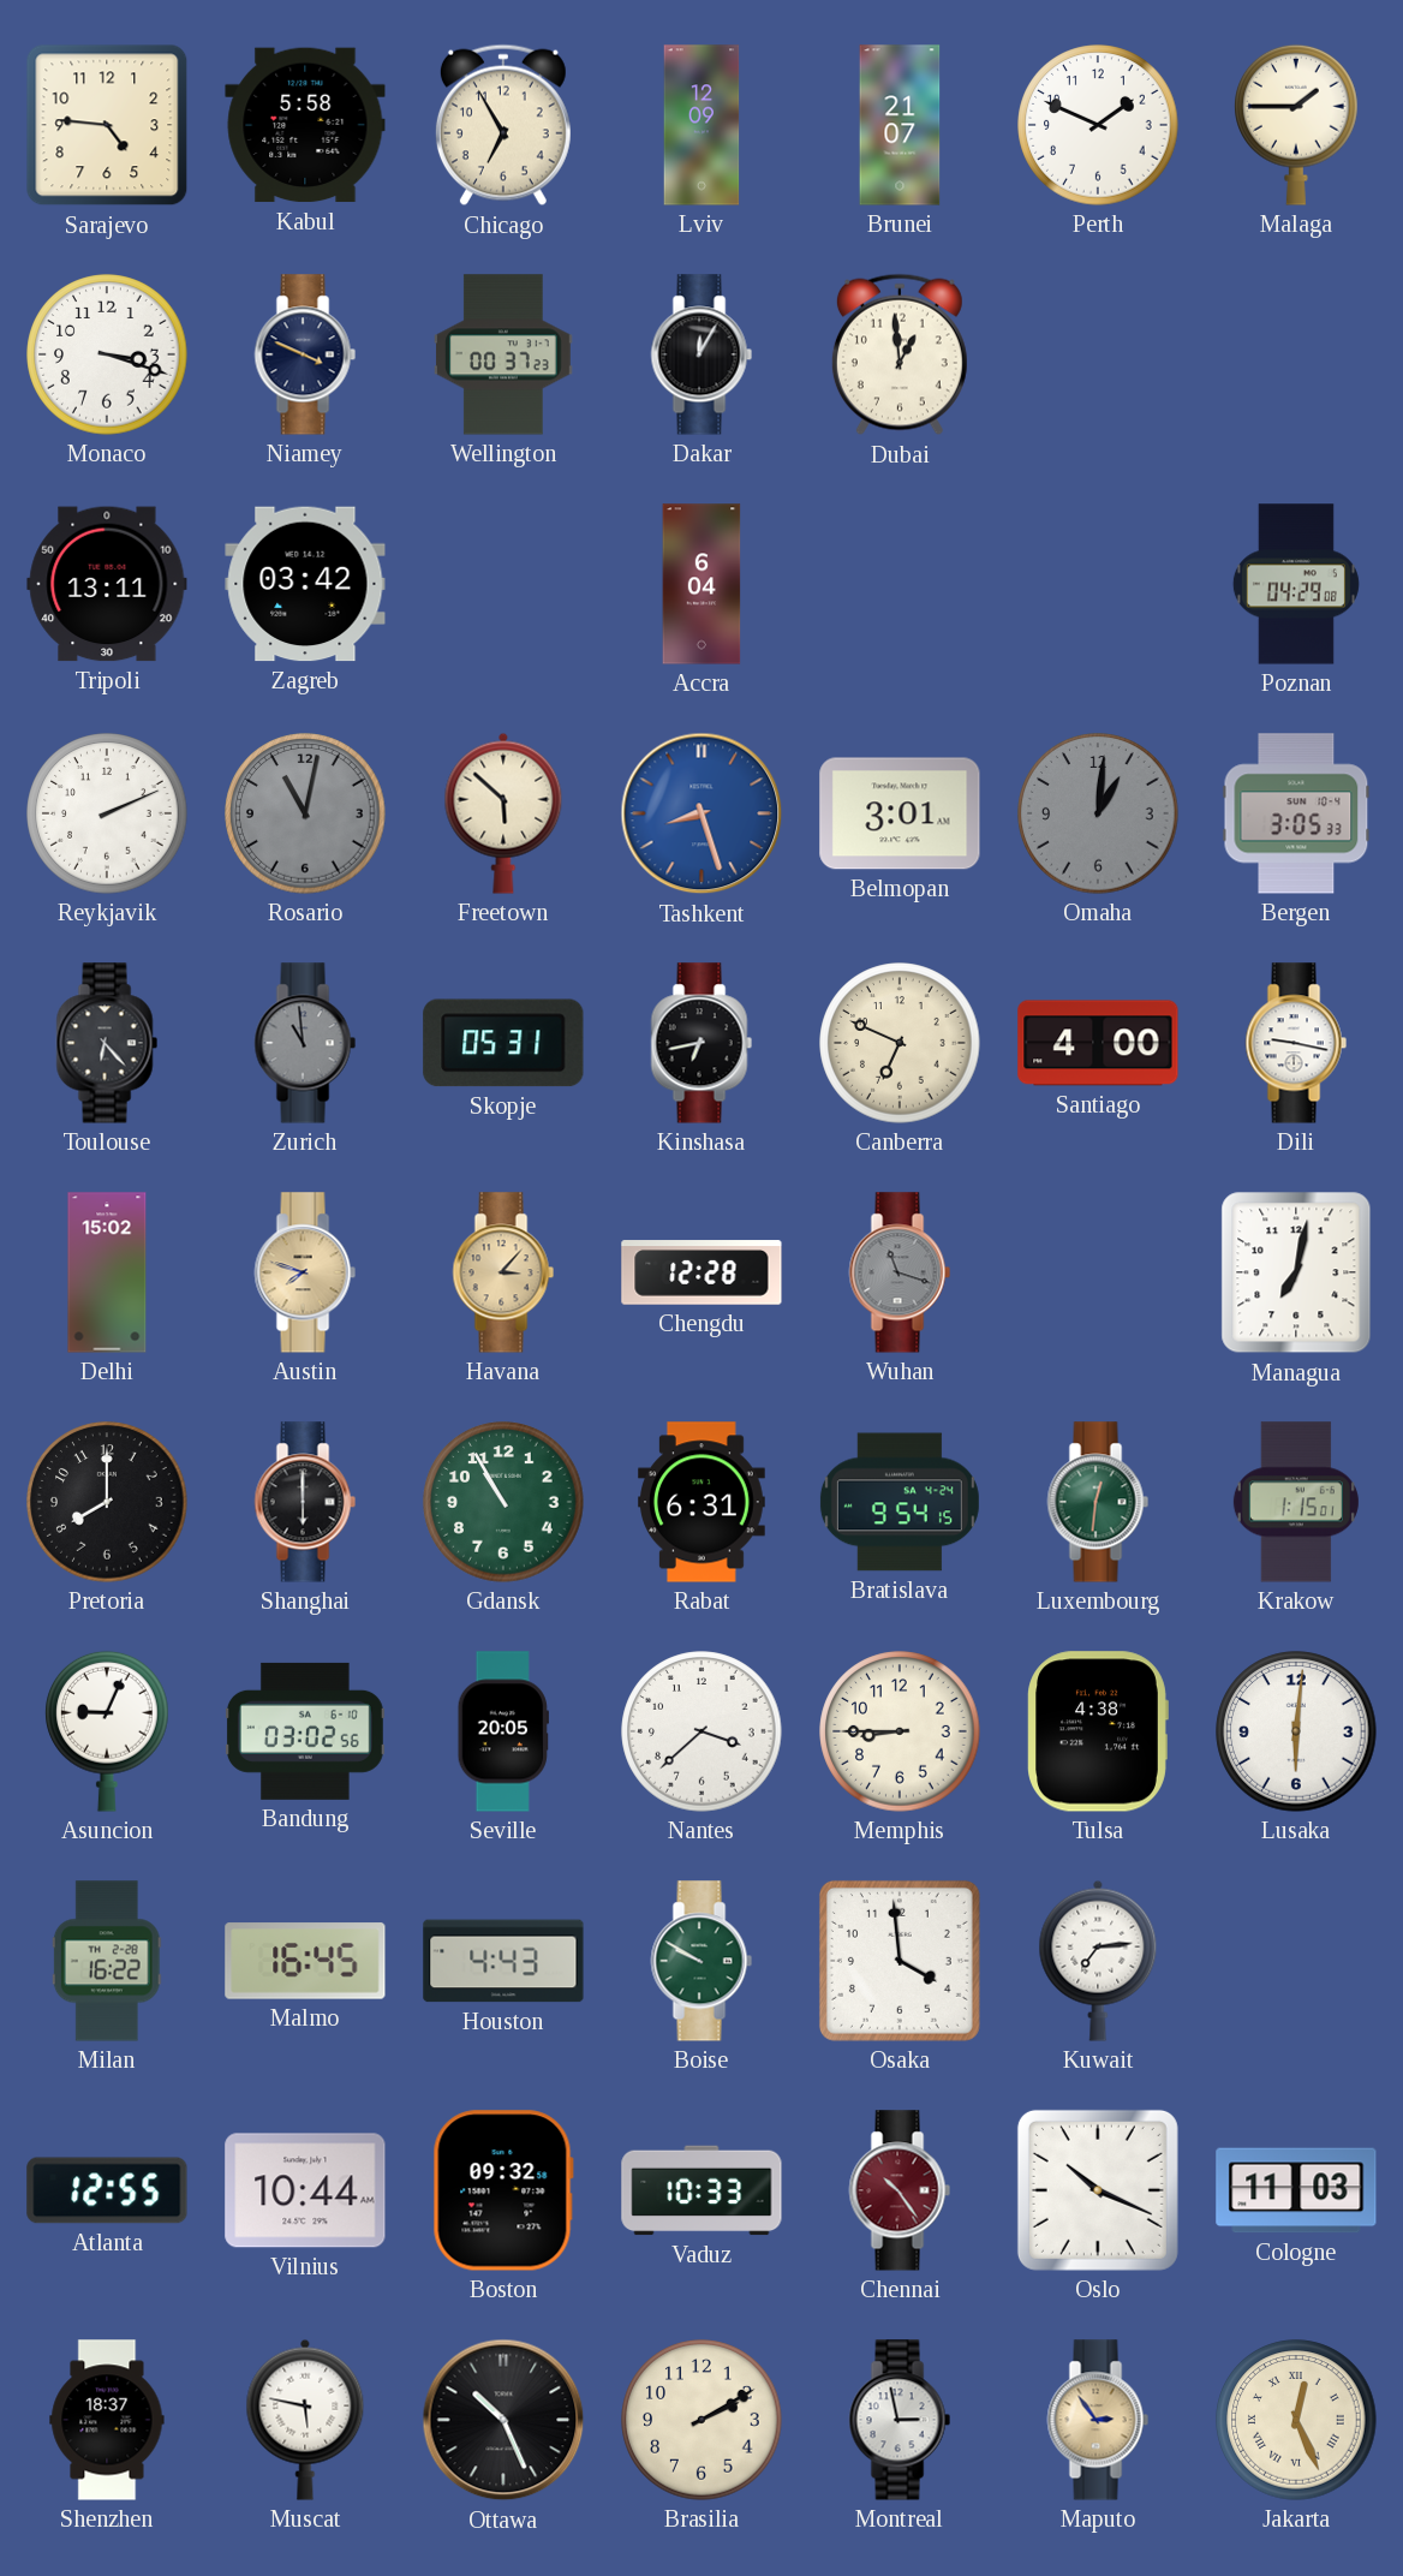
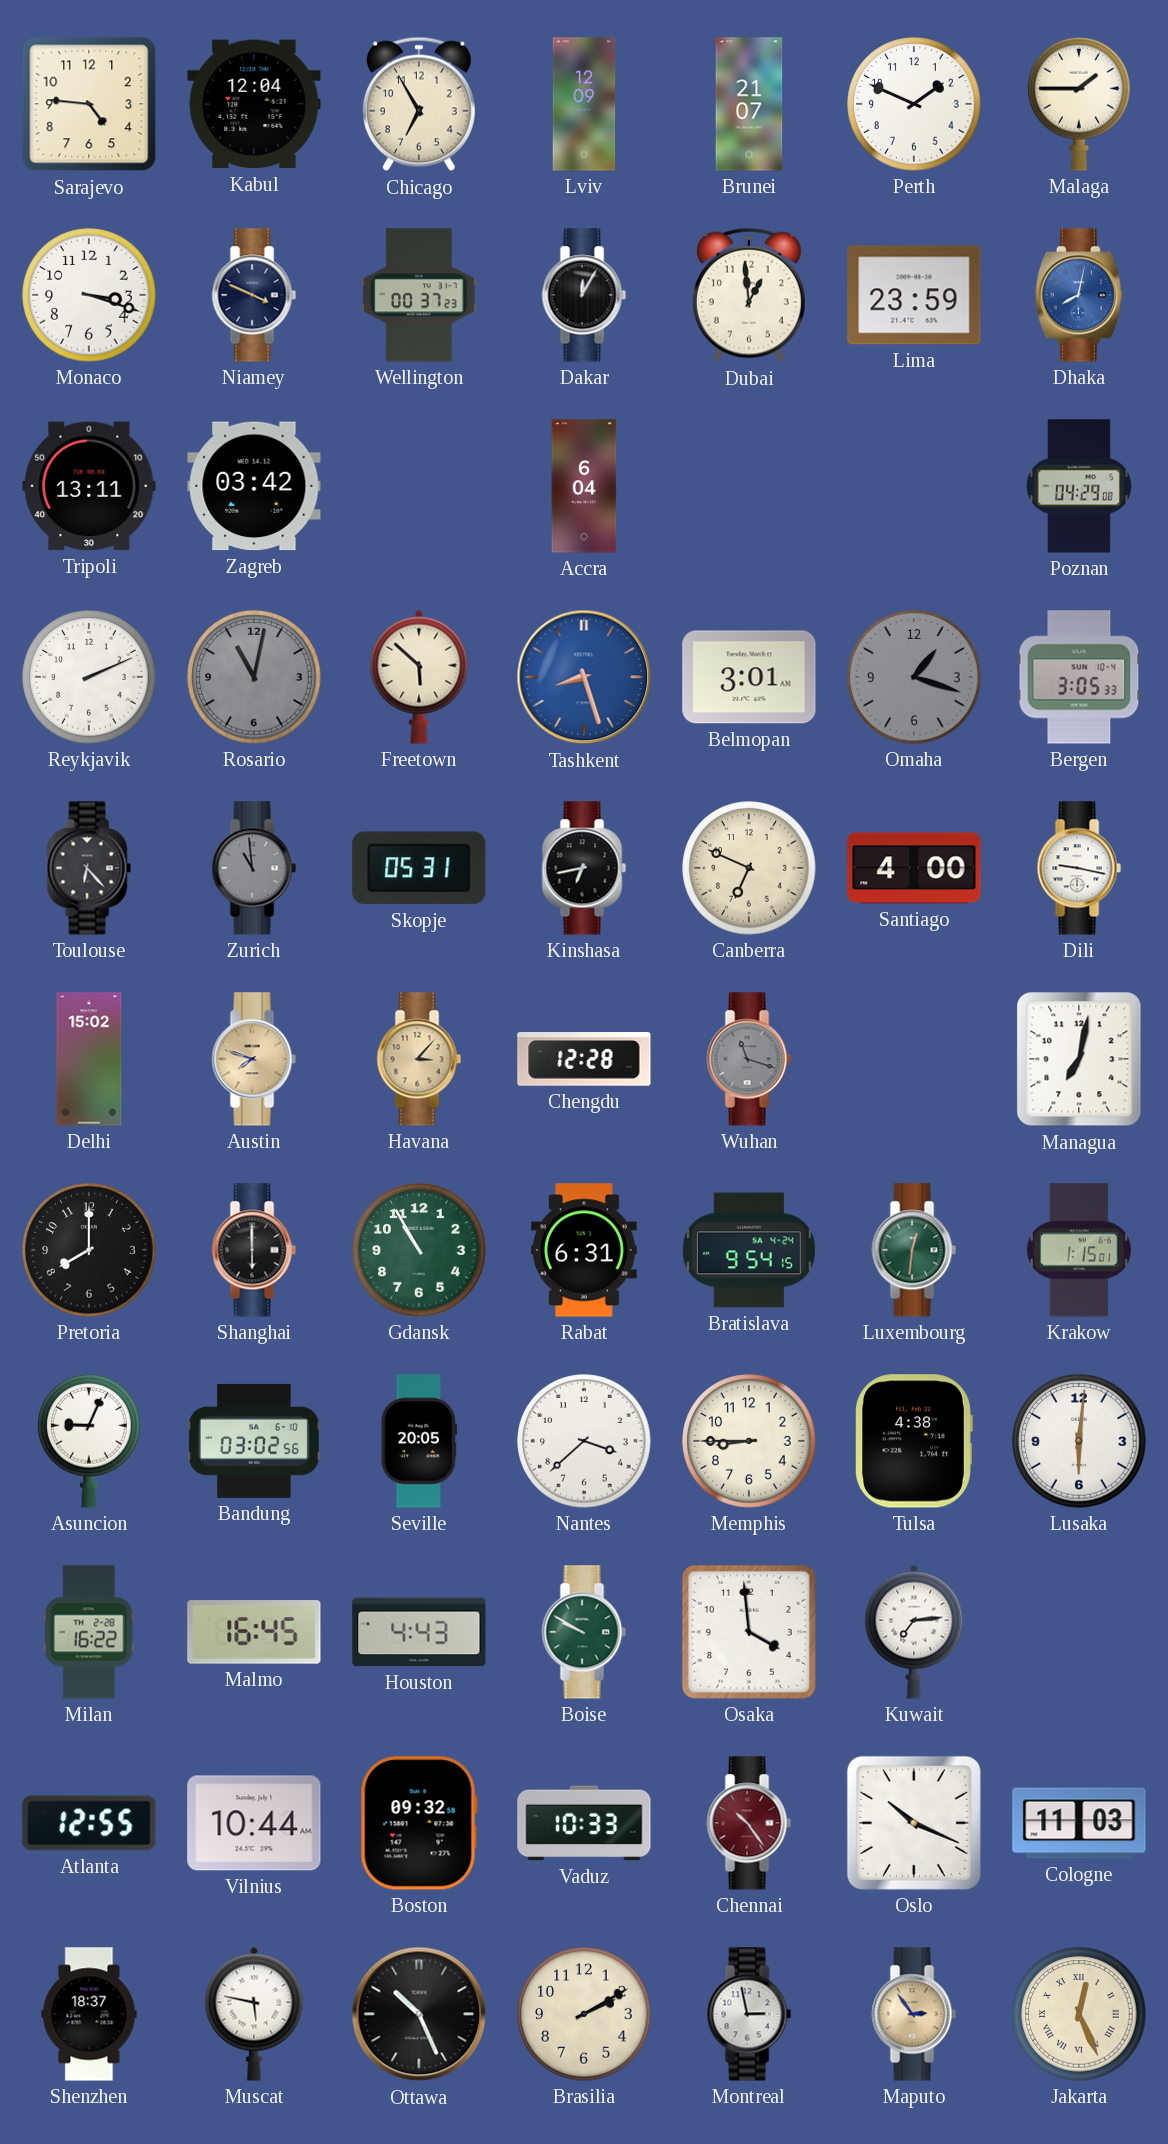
Kabul: 5:58 -> 12:04
Lima: none -> 23:59
Dhaka: none -> 8:02
Omaha: 1:01 -> 1:18
